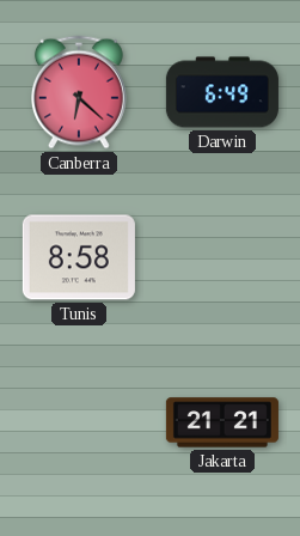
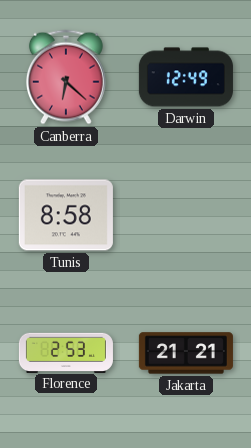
Darwin: 6:49 -> 12:49
Florence: none -> 2:53
